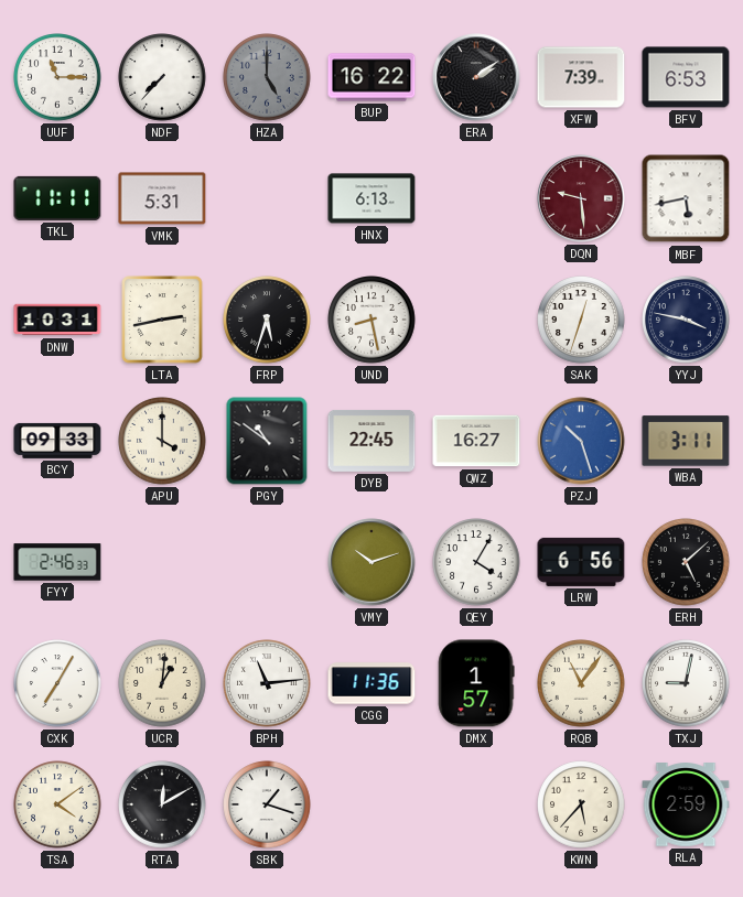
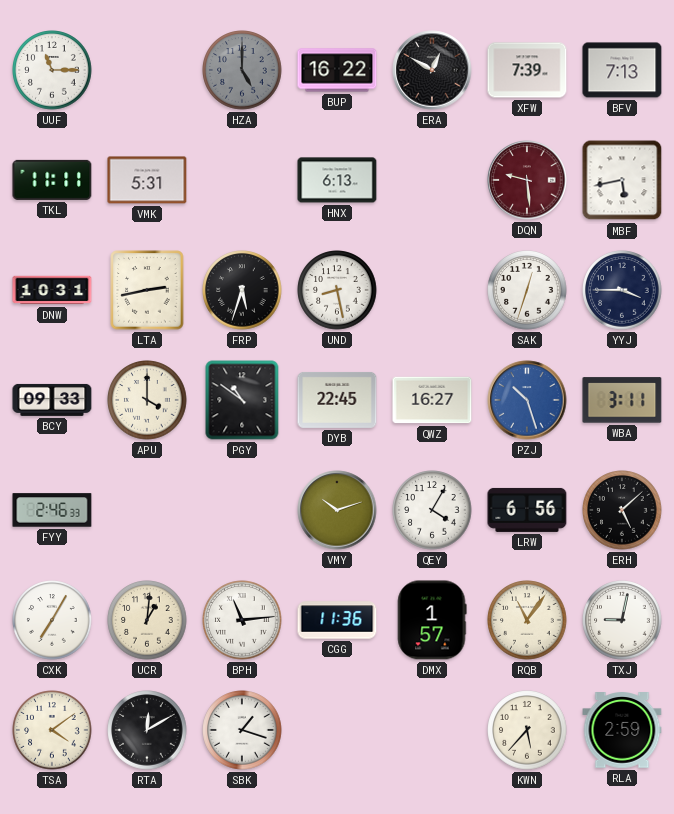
NDF: 7:37 -> none
ERA: 2:09 -> 12:50
BFV: 6:53 -> 7:13
YYJ: 3:47 -> 3:45
